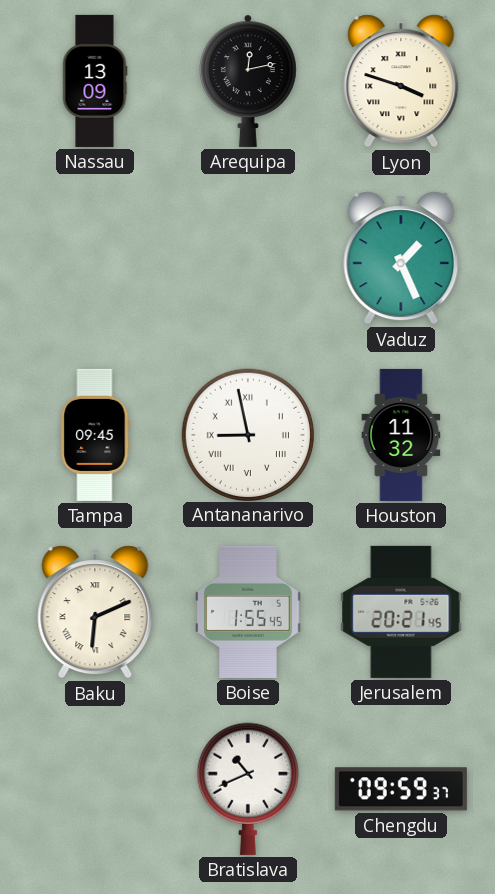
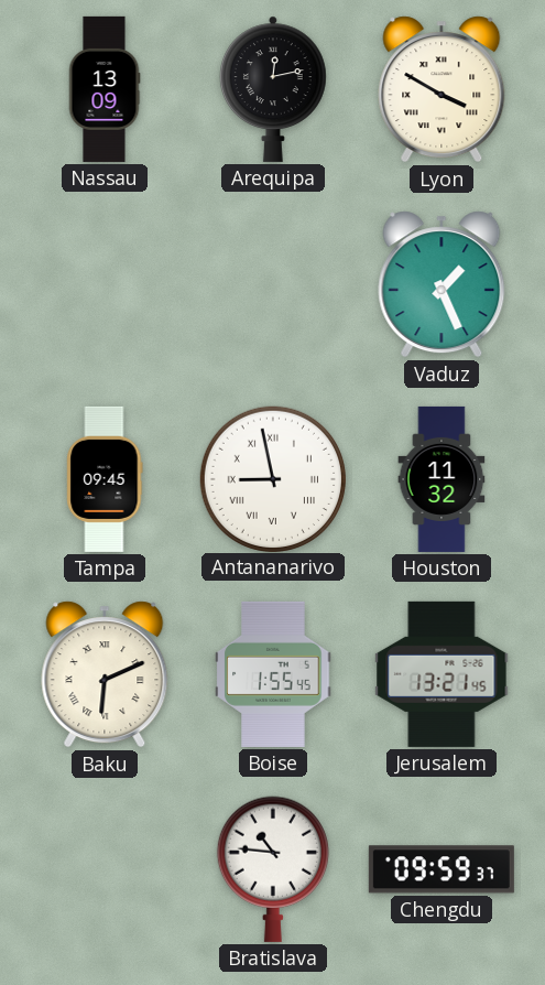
Lyon: 3:48 -> 3:50
Jerusalem: 20:21 -> 13:21
Bratislava: 10:41 -> 10:46
